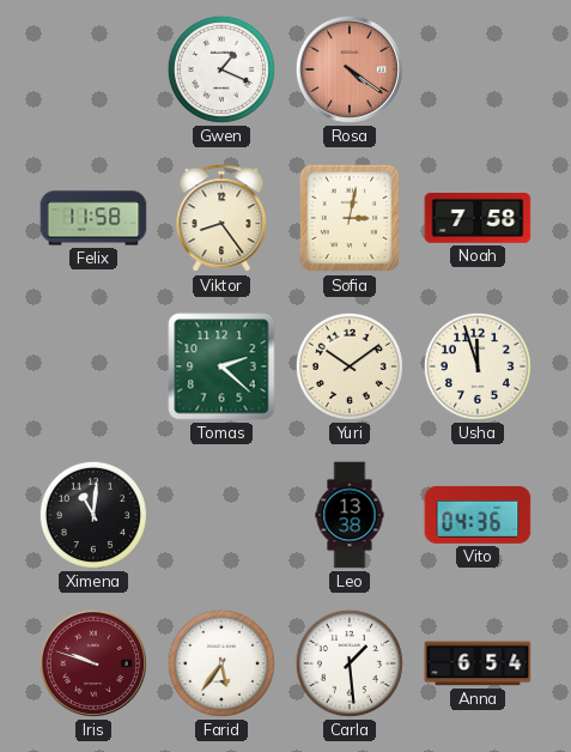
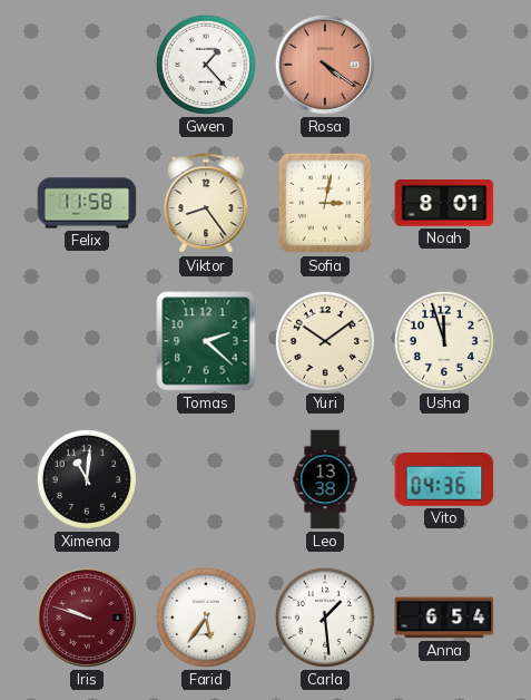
Gwen: 1:19 -> 1:23
Noah: 7:58 -> 8:01
